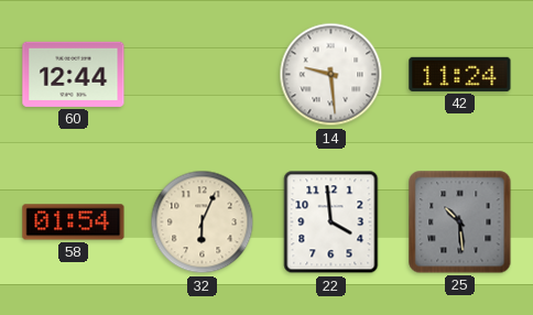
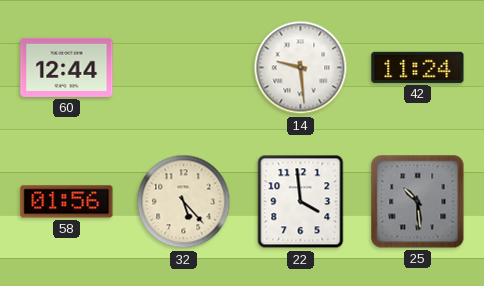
58: 01:54 -> 01:56
32: 6:04 -> 5:23
